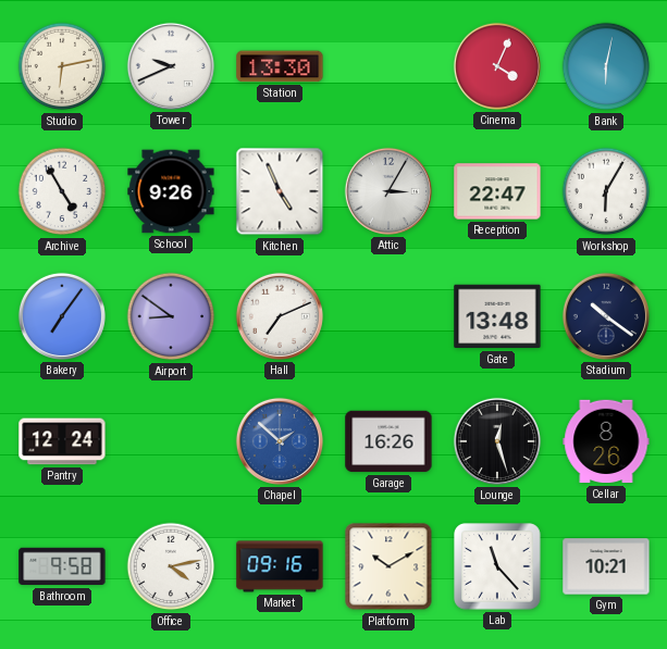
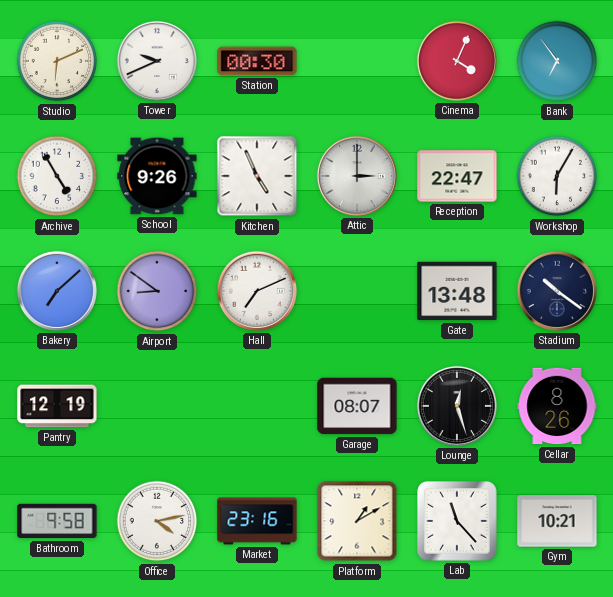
Studio: 6:13 -> 6:11
Station: 13:30 -> 00:30
Bank: 6:02 -> 6:54
Attic: 3:05 -> 3:00
Bakery: 7:06 -> 7:08
Pantry: 12:24 -> 12:19
Chapel: 1:52 -> none
Garage: 16:26 -> 08:07
Market: 09:16 -> 23:16
Platform: 10:10 -> 1:10
